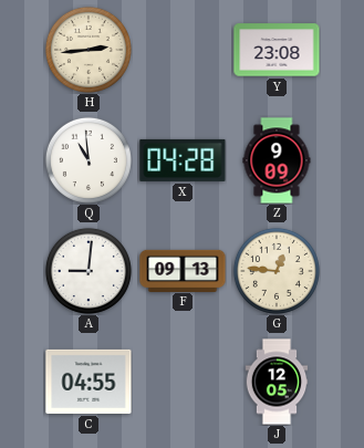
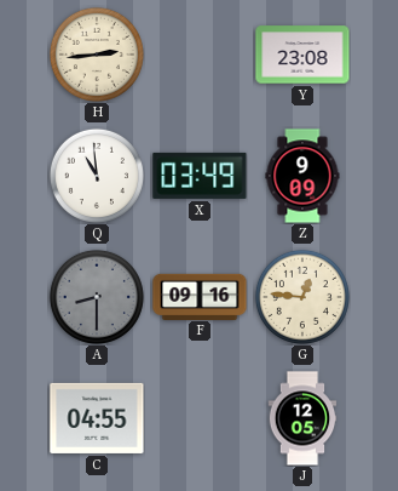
X: 04:28 -> 03:49
A: 9:01 -> 8:30
A dial: white -> grey
F: 09:13 -> 09:16
